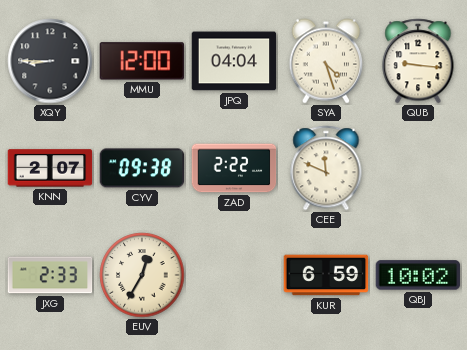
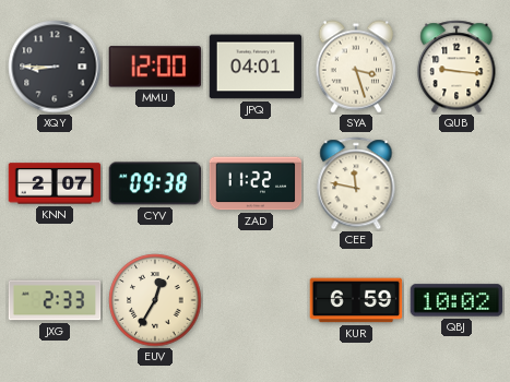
JPQ: 04:04 -> 04:01
SYA: 4:27 -> 3:27
ZAD: 2:22 -> 11:22
CEE: 11:49 -> 11:47
